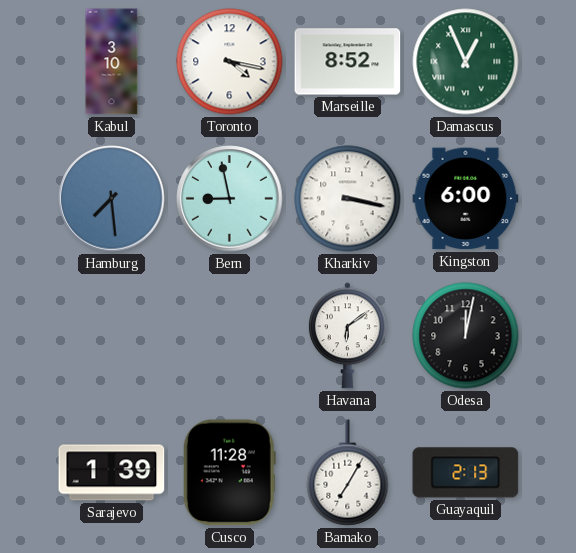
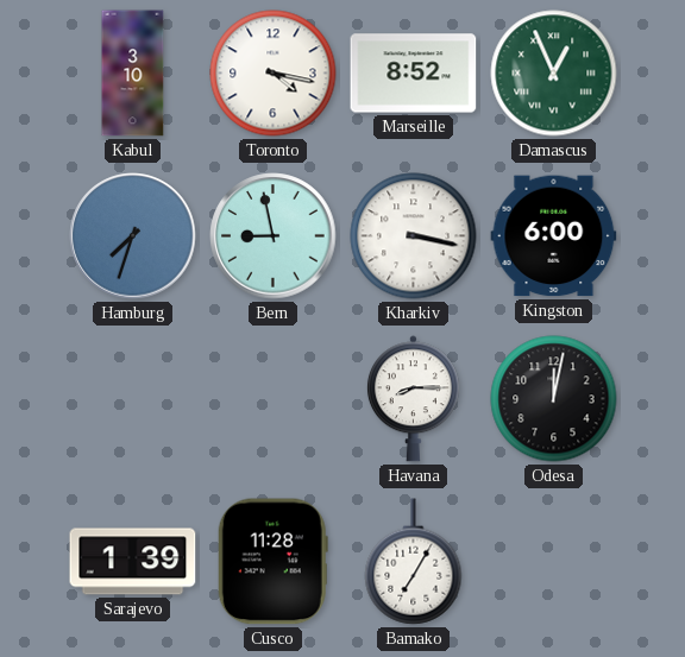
Hamburg: 7:29 -> 7:33
Havana: 6:09 -> 8:15
Guayaquil: 2:13 -> none
